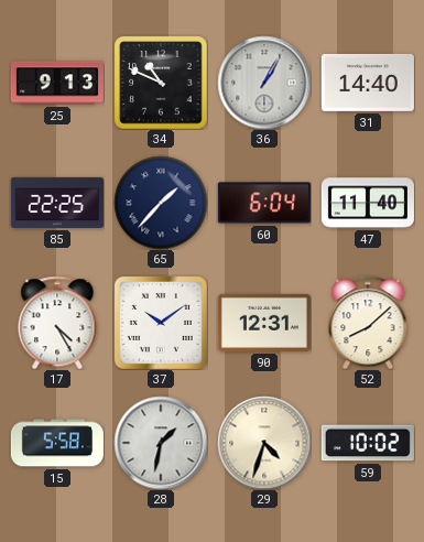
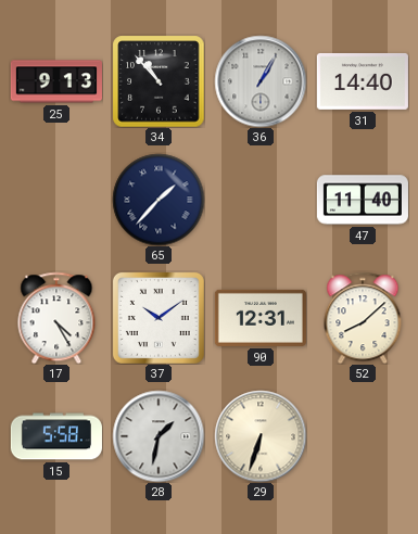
34: 10:49 -> 10:53
85: 22:25 -> none
60: 6:04 -> none
29: 4:33 -> 6:33
59: 10:02 -> none
